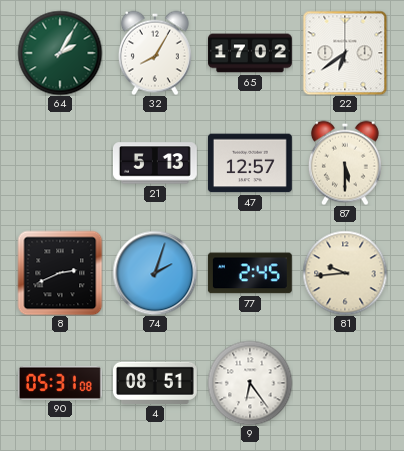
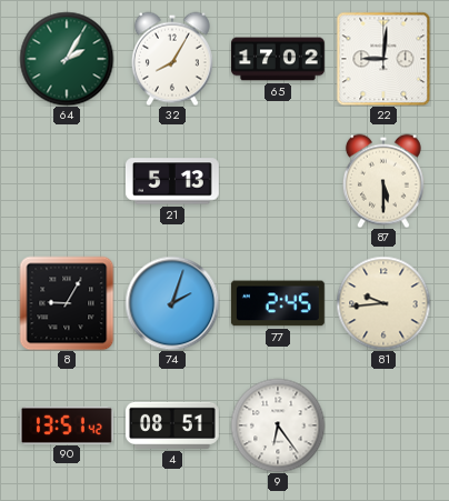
22: 6:39 -> 9:01
47: 12:57 -> none
8: 2:41 -> 9:05
90: 05:31 -> 13:51
